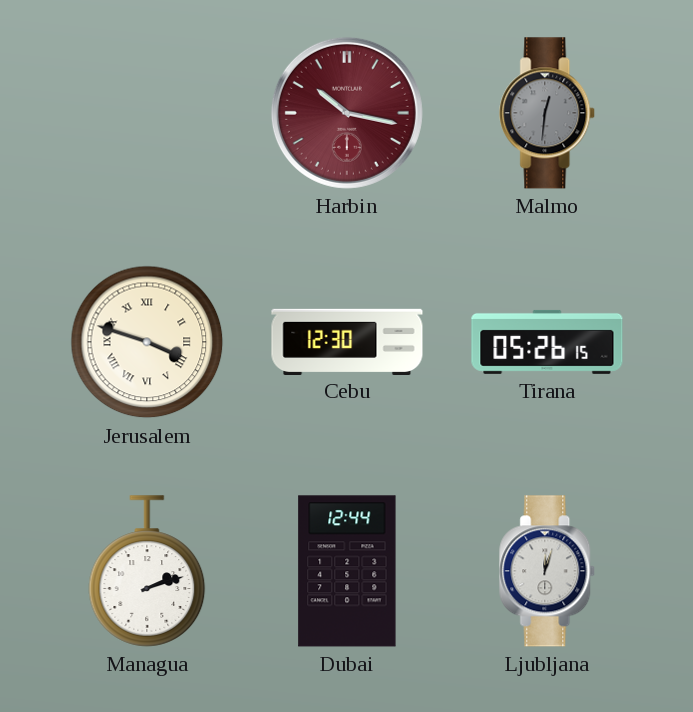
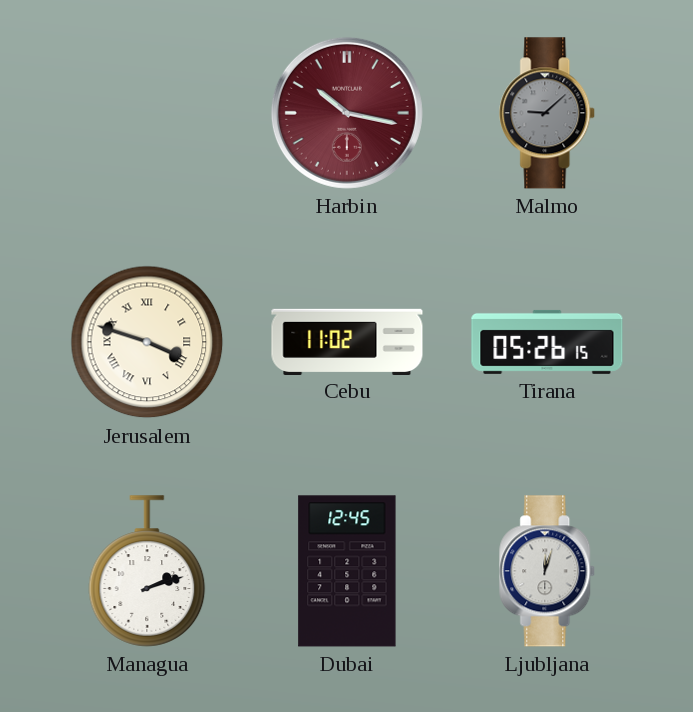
Malmo: 12:31 -> 9:08
Cebu: 12:30 -> 11:02
Dubai: 12:44 -> 12:45
